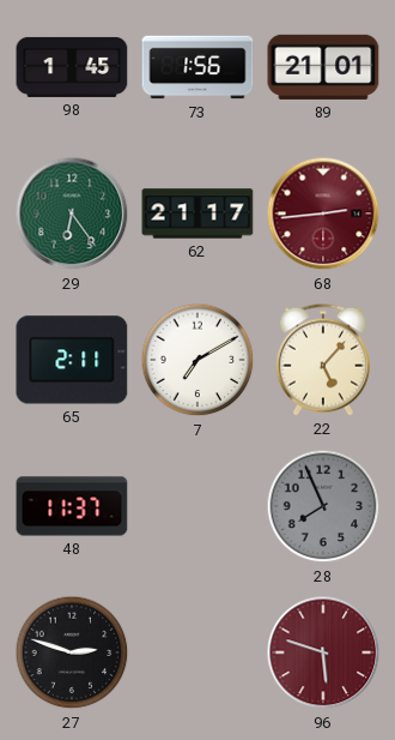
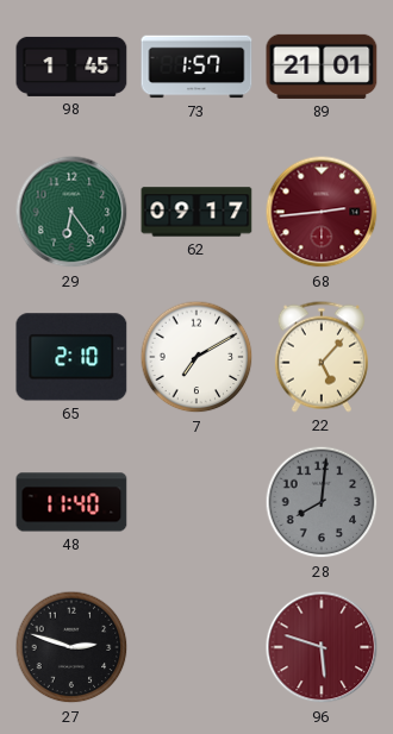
73: 1:56 -> 1:57
62: 21:17 -> 09:17
65: 2:11 -> 2:10
48: 11:37 -> 11:40
28: 7:56 -> 8:01
